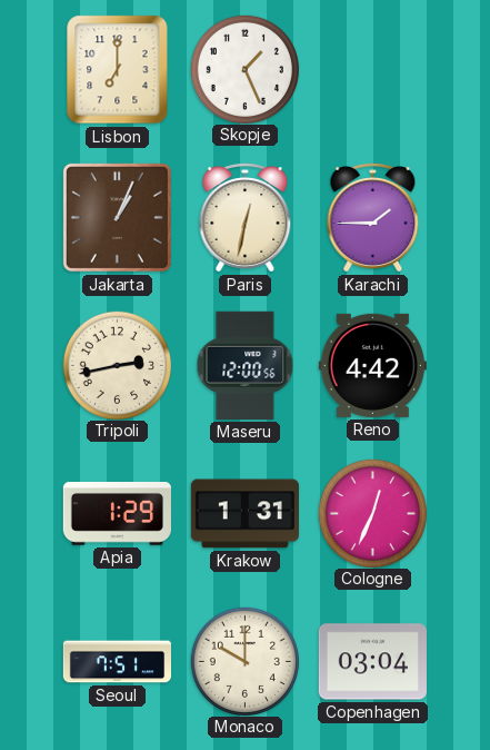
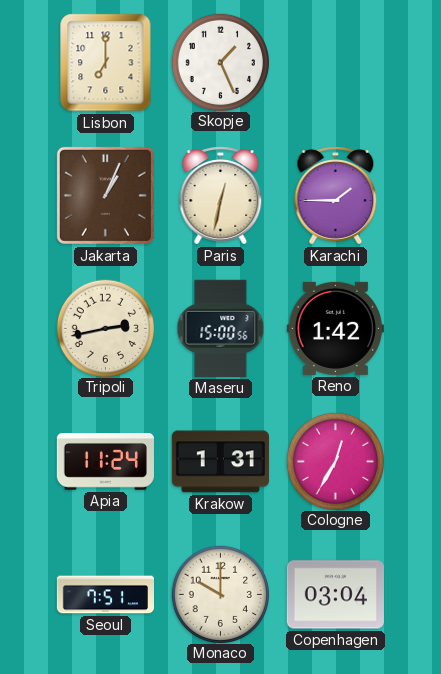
Maseru: 12:00 -> 15:00
Reno: 4:42 -> 1:42
Apia: 1:29 -> 11:24
Cologne: 12:34 -> 12:35
